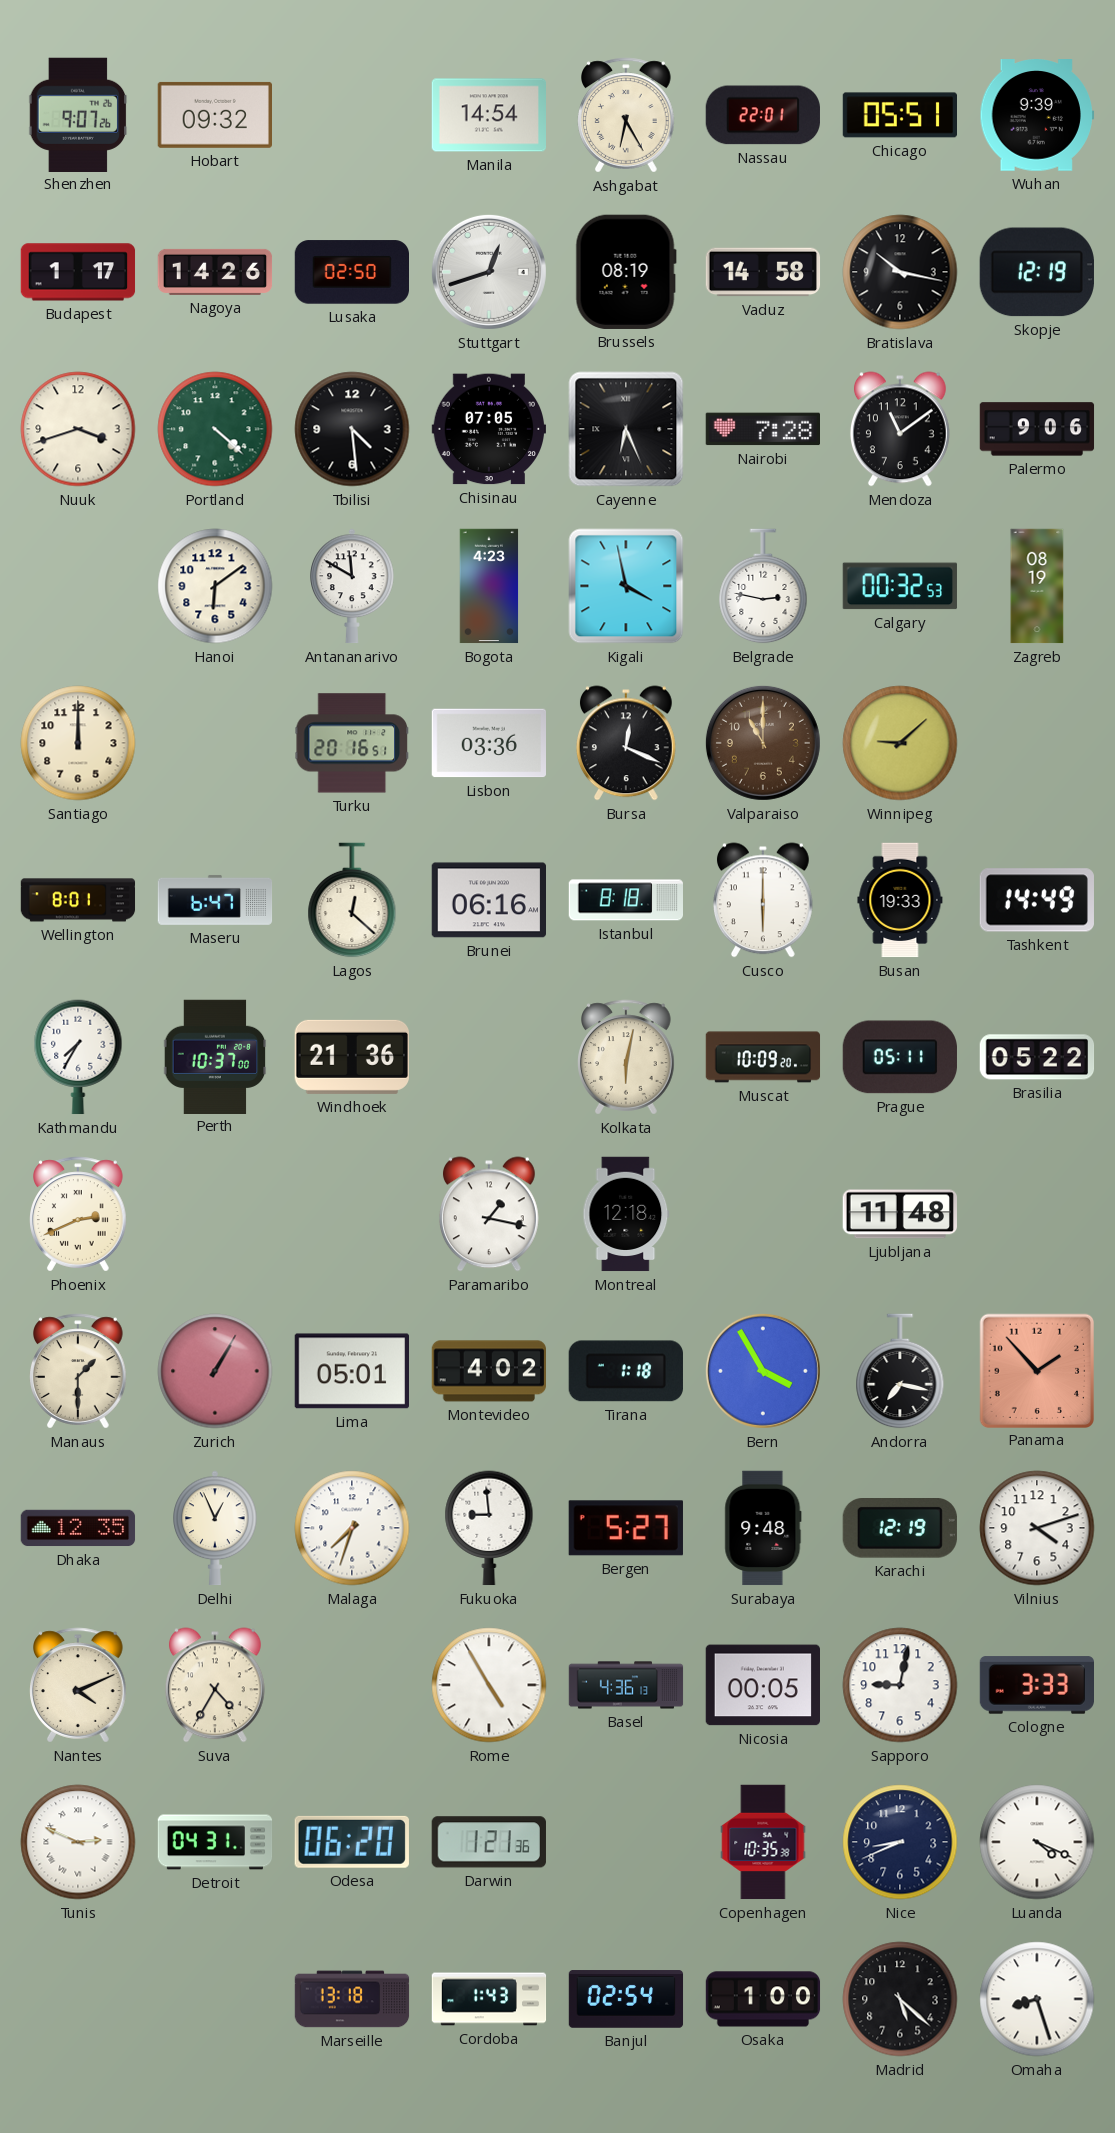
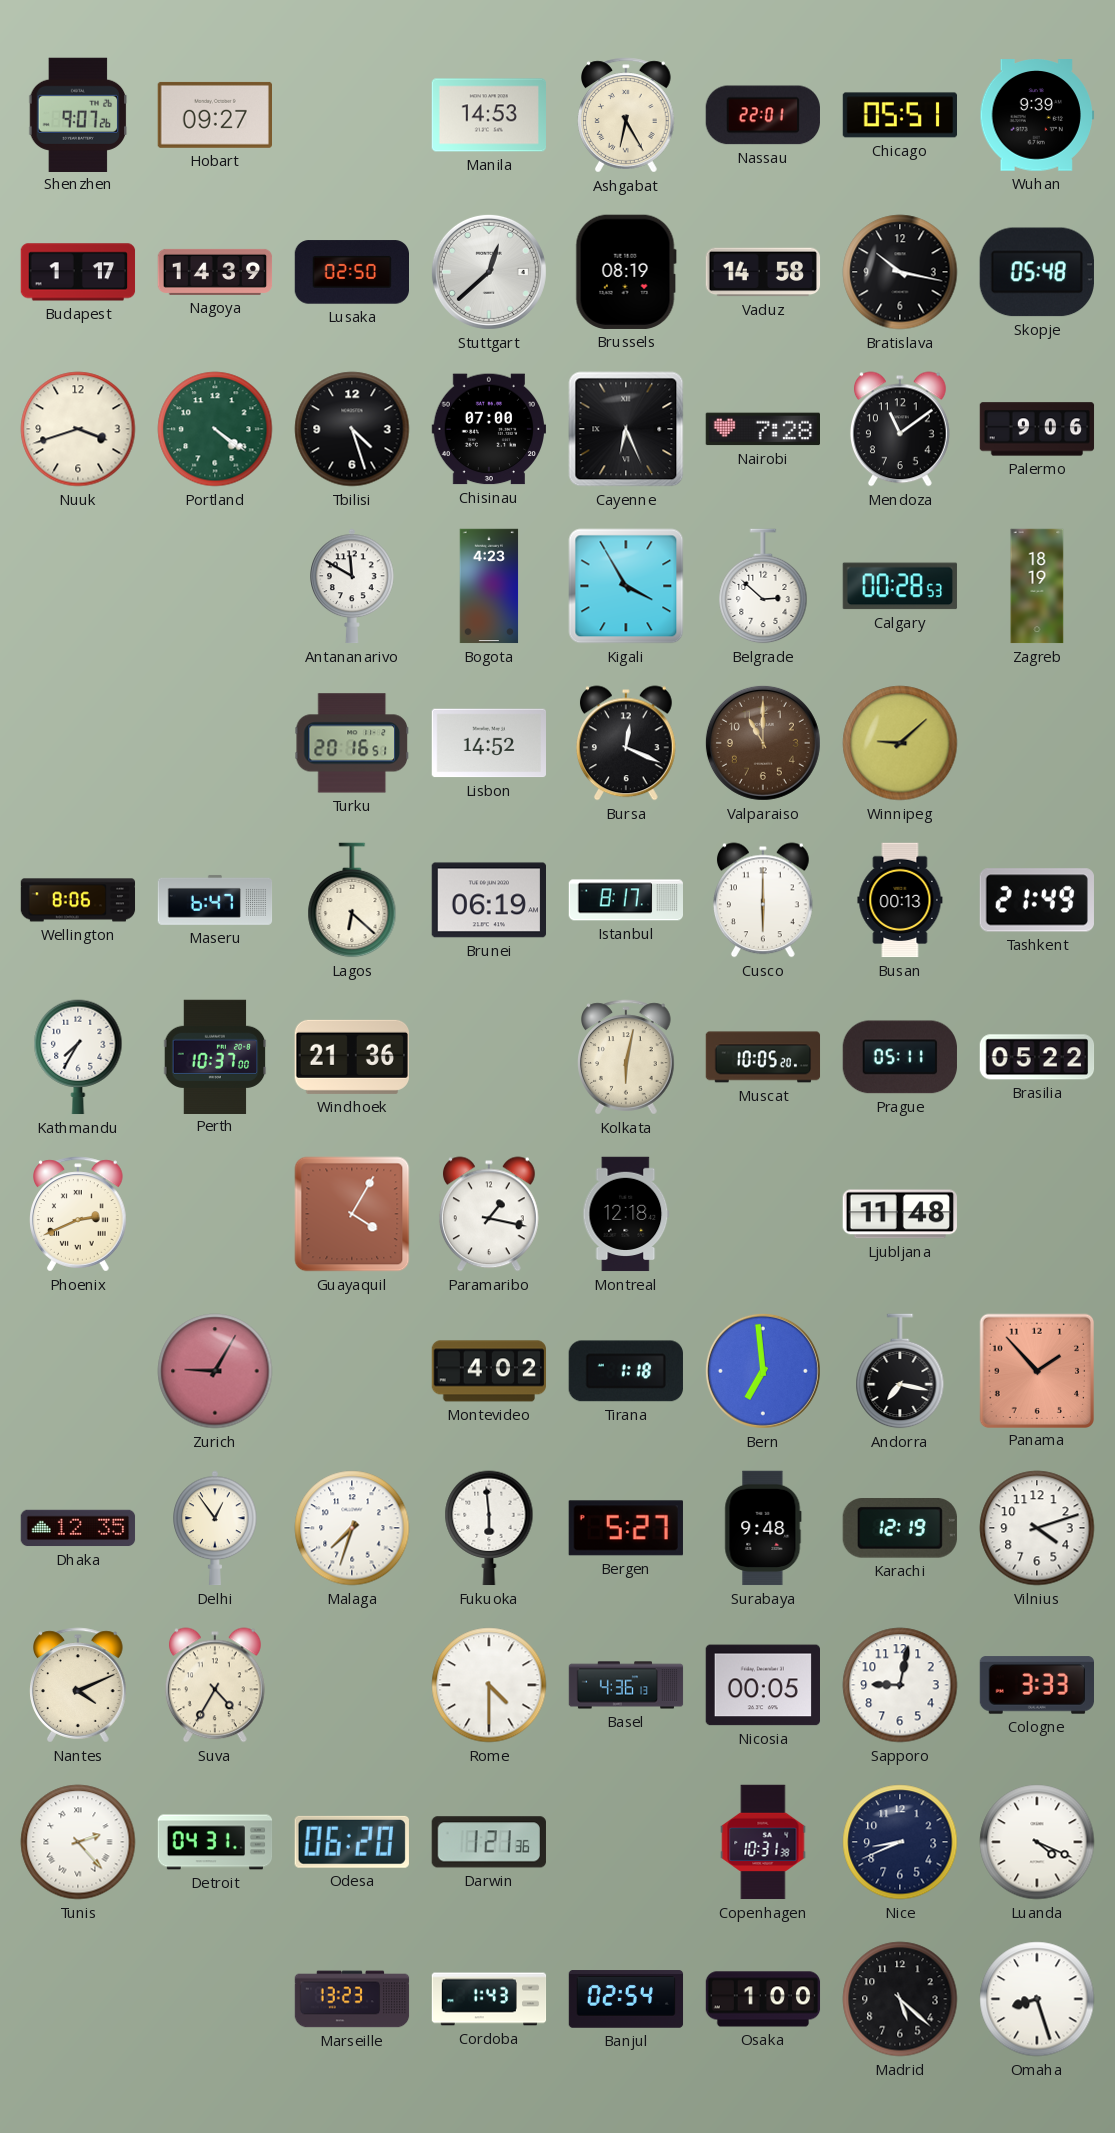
Hobart: 09:32 -> 09:27
Manila: 14:54 -> 14:53
Nagoya: 14:26 -> 14:39
Stuttgart: 12:42 -> 12:38
Skopje: 12:19 -> 05:48
Portland: 4:22 -> 4:21
Tbilisi: 4:29 -> 4:27
Chisinau: 07:05 -> 07:00
Hanoi: 6:09 -> none
Kigali: 3:58 -> 3:55
Belgrade: 2:47 -> 2:52
Calgary: 00:32 -> 00:28
Zagreb: 08:19 -> 18:19
Santiago: 12:00 -> none
Lisbon: 03:36 -> 14:52
Wellington: 8:01 -> 8:06
Lagos: 12:22 -> 6:22
Brunei: 06:16 -> 06:19
Istanbul: 8:18 -> 8:17
Busan: 19:33 -> 00:13
Tashkent: 14:49 -> 21:49
Muscat: 10:09 -> 10:05
Guayaquil: none -> 4:05
Manaus: 1:30 -> none
Zurich: 1:05 -> 9:05
Lima: 05:01 -> none
Bern: 3:55 -> 6:59
Delhi: 12:56 -> 12:54
Fukuoka: 8:59 -> 5:59
Rome: 4:55 -> 4:30
Tunis: 2:49 -> 2:23
Copenhagen: 10:35 -> 10:31
Marseille: 13:18 -> 13:23
